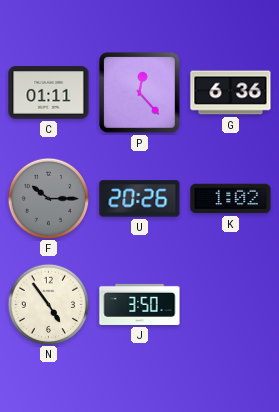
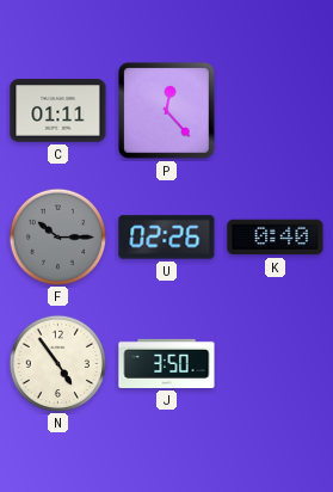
G: 6:36 -> none
U: 20:26 -> 02:26
K: 1:02 -> 0:40
